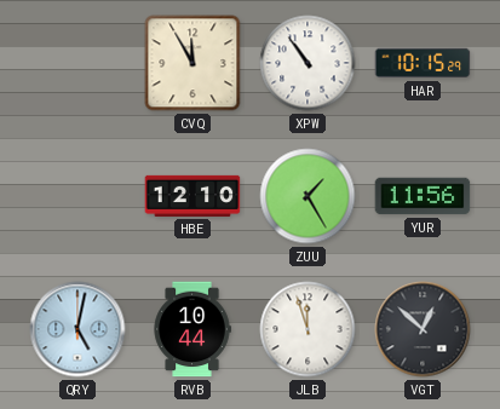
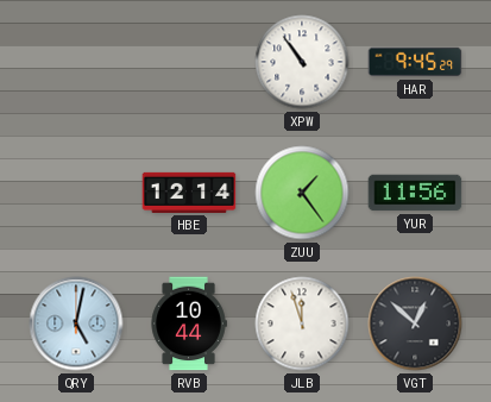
CVQ: 11:55 -> none
HAR: 10:15 -> 9:45
HBE: 12:10 -> 12:14
ZUU: 1:25 -> 1:24
